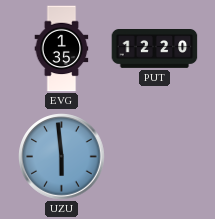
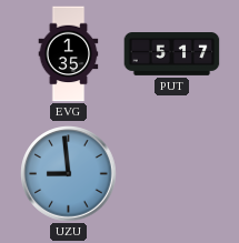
PUT: 12:20 -> 5:17
UZU: 5:59 -> 8:59
